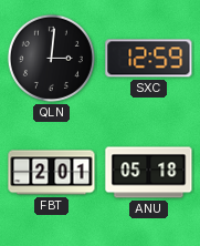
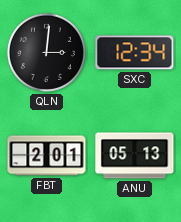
SXC: 12:59 -> 12:34
ANU: 05:18 -> 05:13
